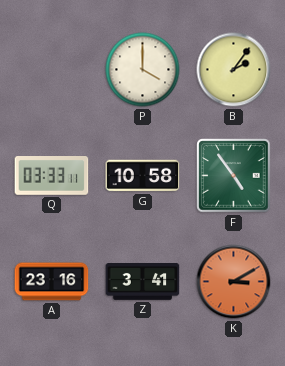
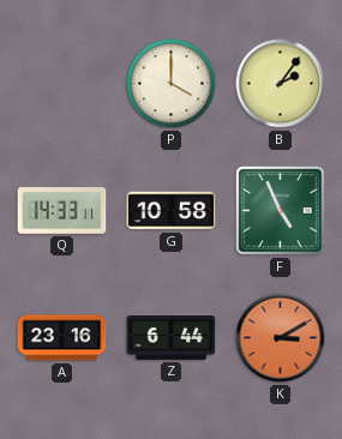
Q: 03:33 -> 14:33
F: 4:54 -> 4:56
Z: 3:41 -> 6:44
